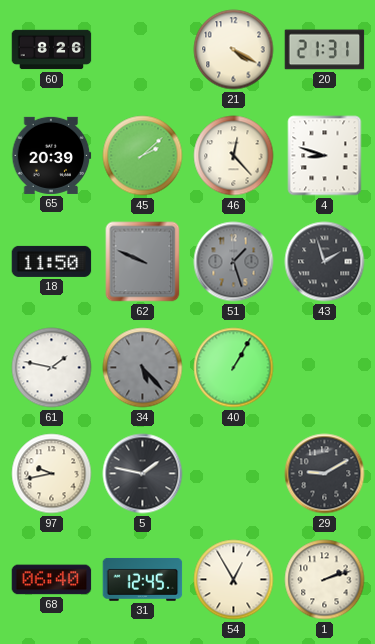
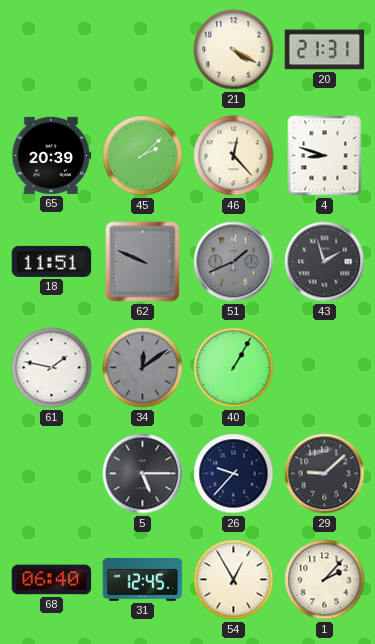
60: 8:26 -> none
18: 11:50 -> 11:51
51: 1:27 -> 1:41
34: 5:23 -> 12:09
97: 9:43 -> none
5: 1:47 -> 5:15
26: none -> 9:37
29: 9:10 -> 9:08
1: 2:12 -> 2:07
